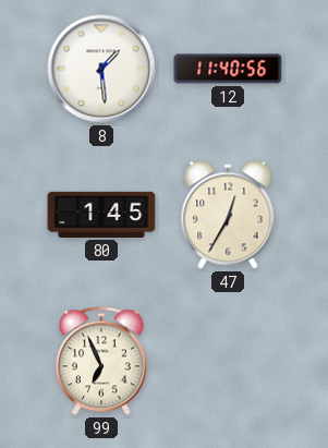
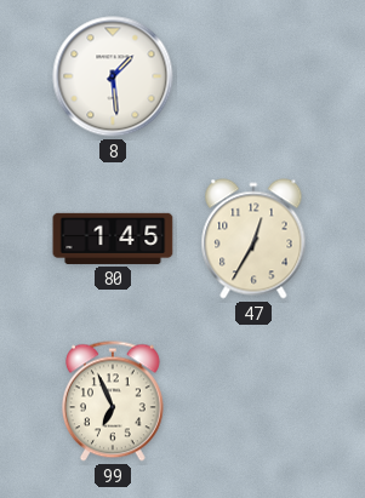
12: 11:40 -> none
